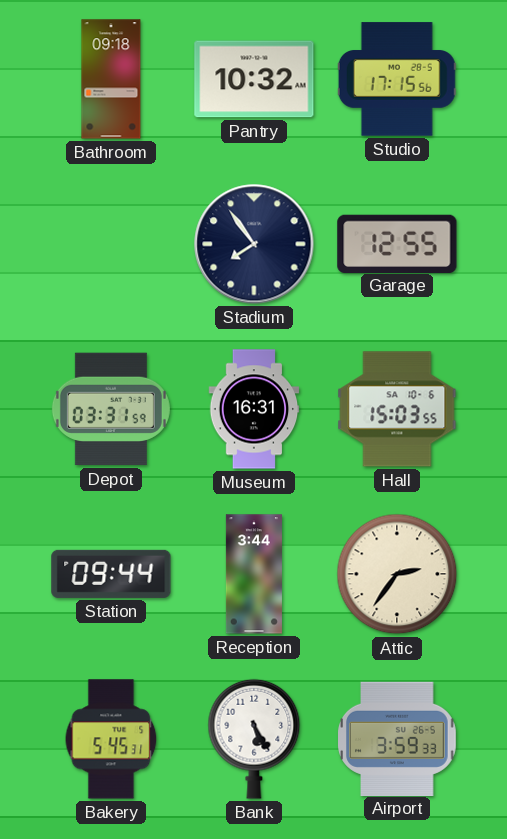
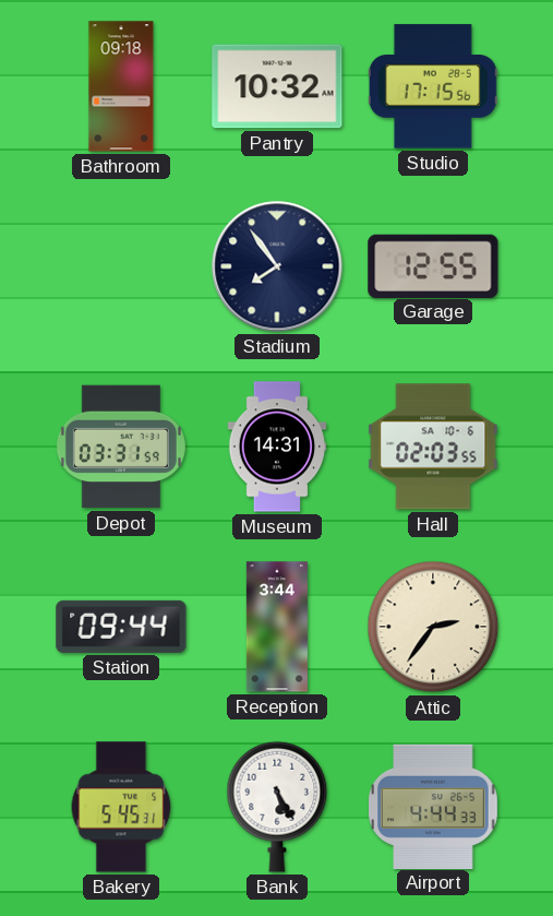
Museum: 16:31 -> 14:31
Hall: 15:03 -> 02:03
Airport: 3:59 -> 4:44
